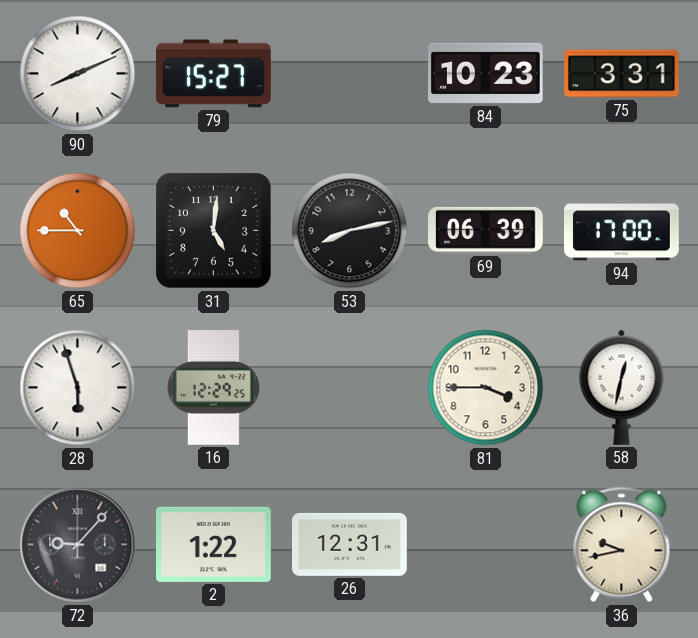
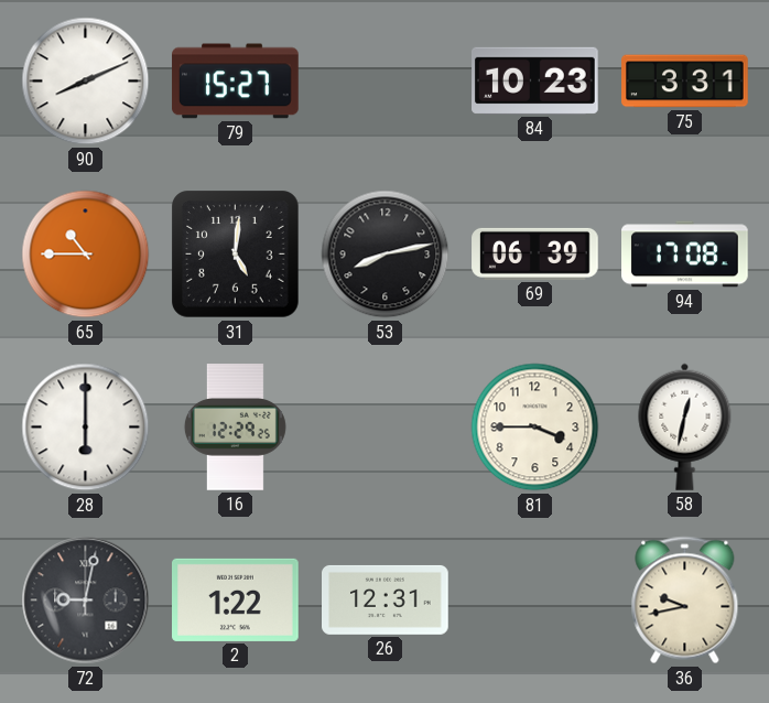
94: 17:00 -> 17:08
28: 5:57 -> 6:00
72: 9:07 -> 9:02
